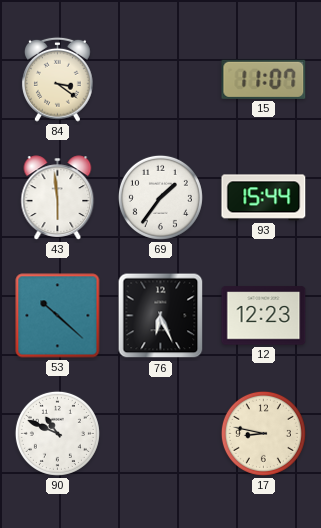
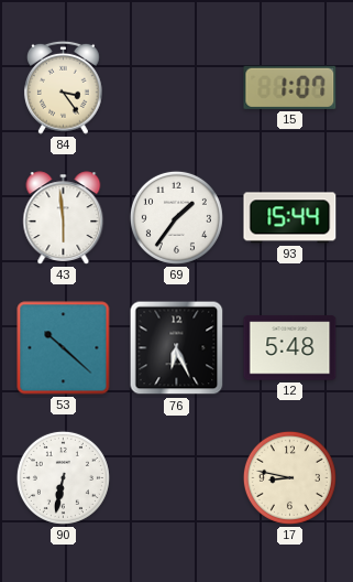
84: 3:21 -> 3:24
15: 11:07 -> 1:07
12: 12:23 -> 5:48
90: 10:49 -> 6:32
